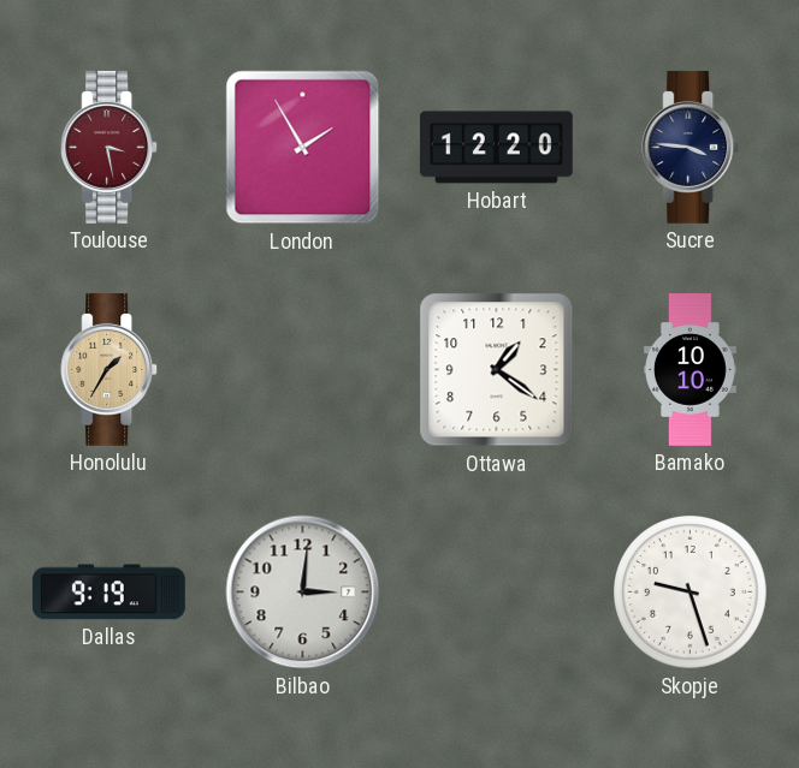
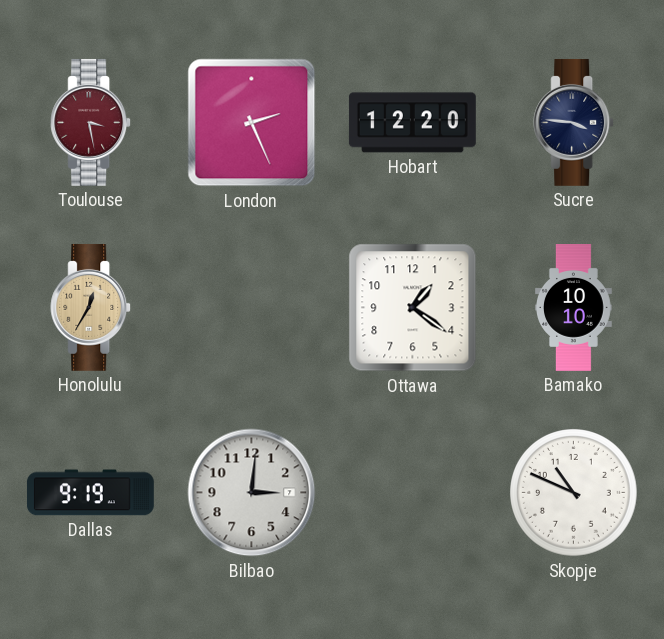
London: 1:55 -> 2:26
Honolulu: 1:35 -> 12:35
Skopje: 9:27 -> 10:49
